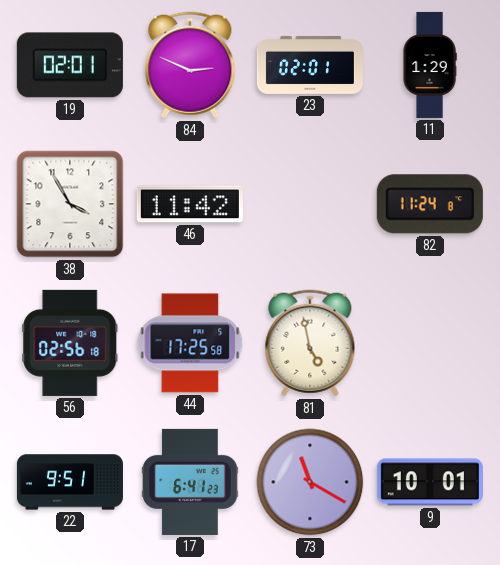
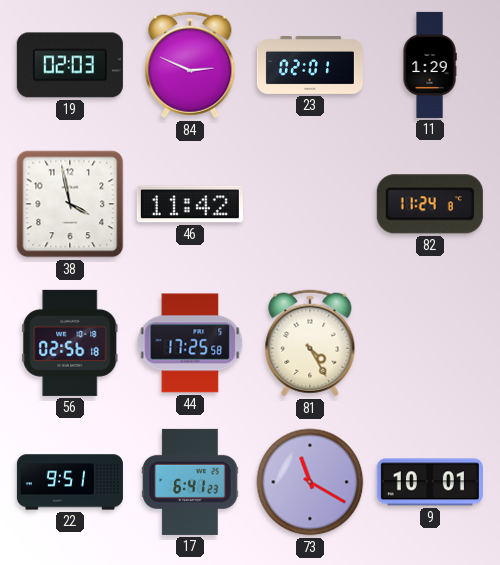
19: 02:01 -> 02:03
38: 3:55 -> 3:58
81: 4:58 -> 4:25
